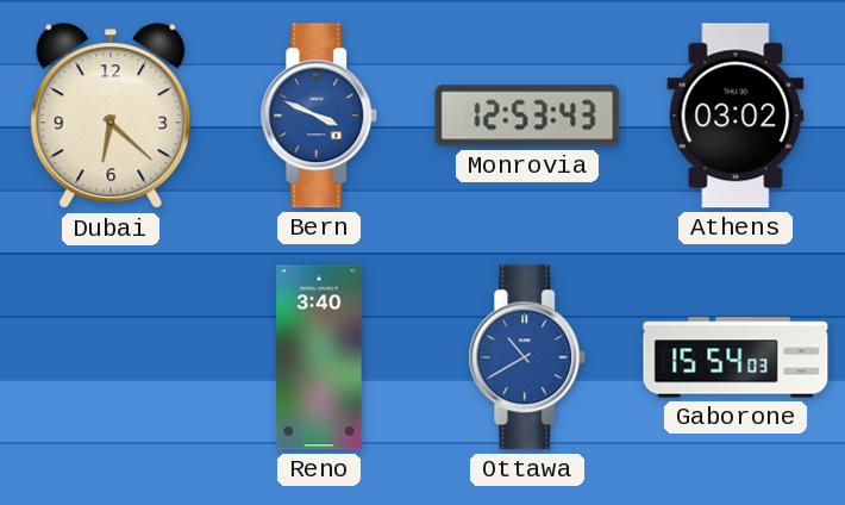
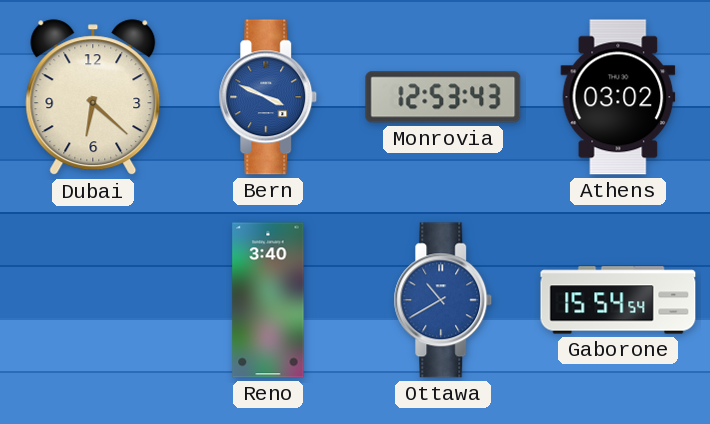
Gaborone: 15:54:03 -> 15:54:54
